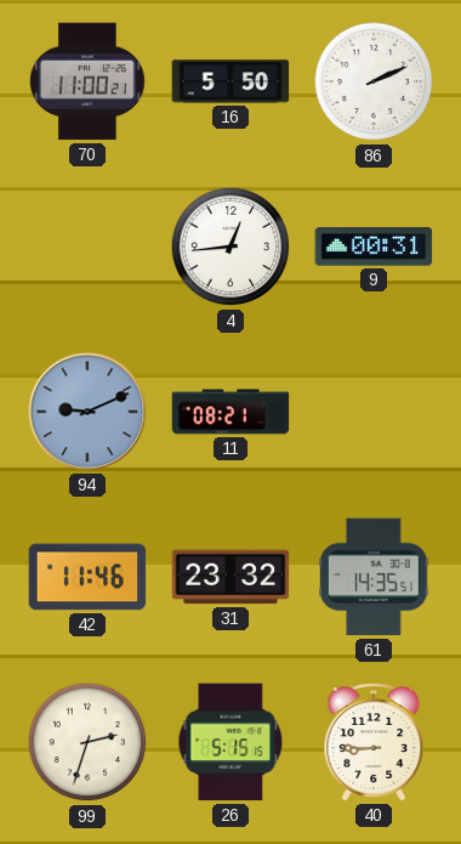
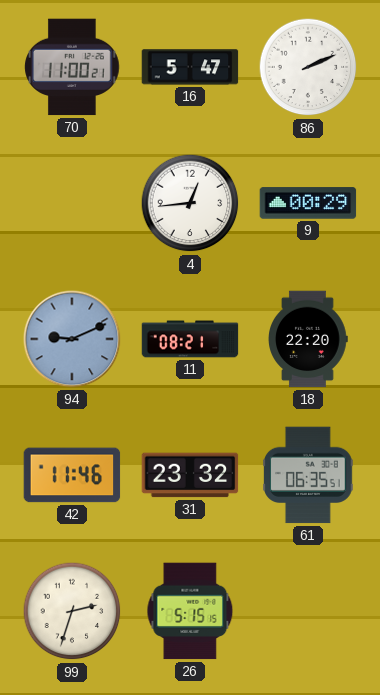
16: 5:50 -> 5:47
9: 00:31 -> 00:29
18: none -> 22:20
61: 14:35 -> 06:35
40: 8:45 -> none
